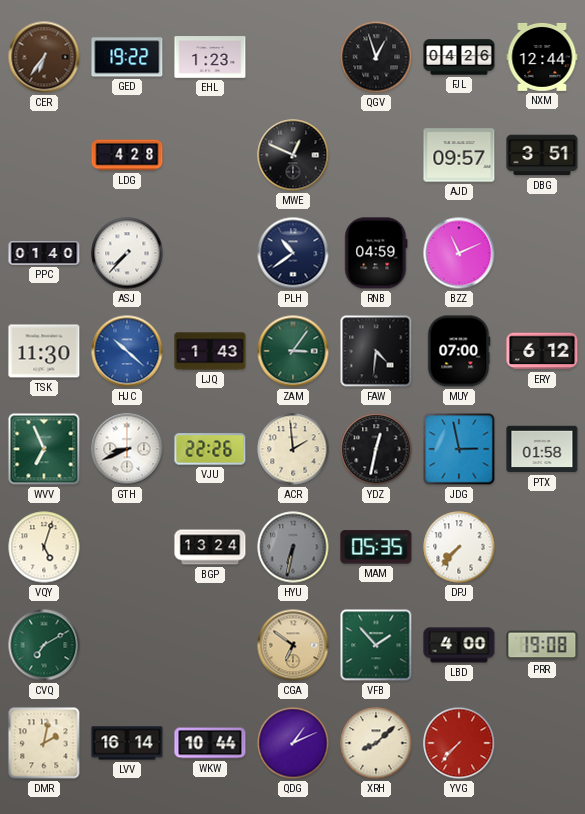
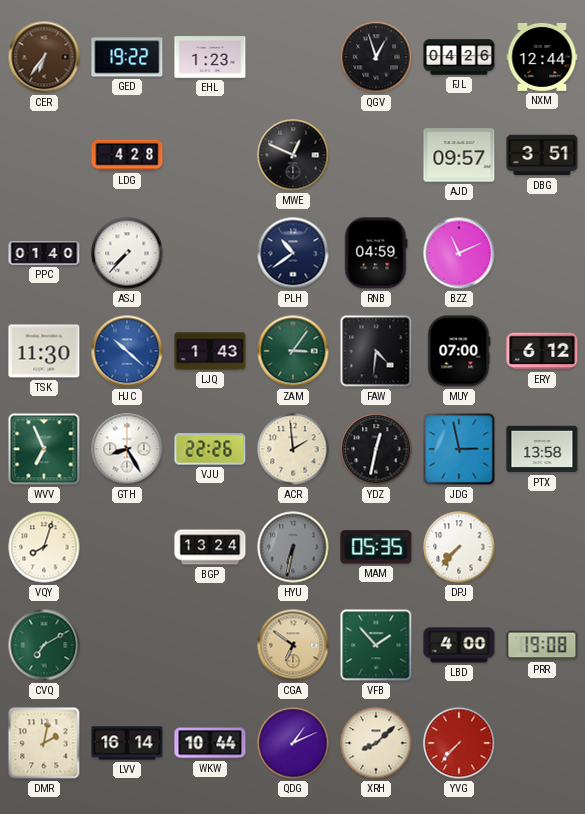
GTH: 8:41 -> 8:25
PTX: 01:58 -> 13:58
VQY: 5:03 -> 8:03
